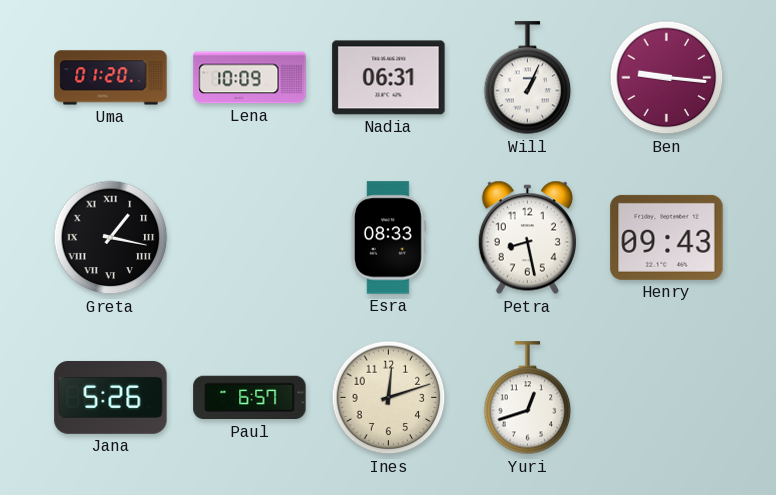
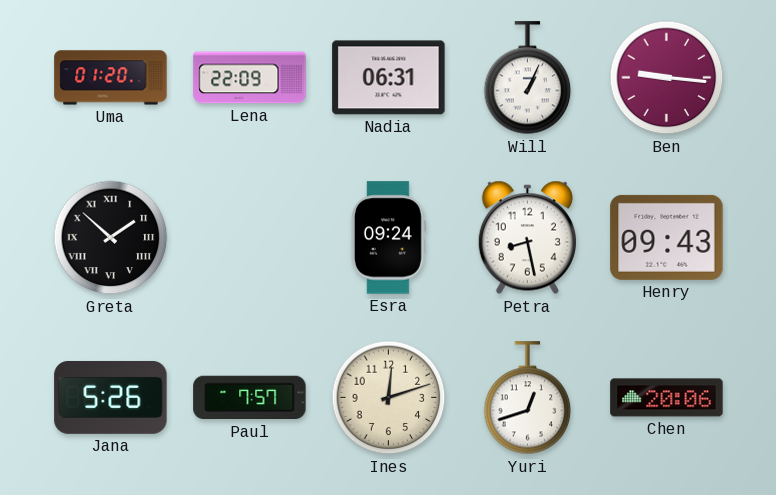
Lena: 10:09 -> 22:09
Greta: 1:17 -> 1:52
Esra: 08:33 -> 09:24
Paul: 6:57 -> 7:57
Chen: none -> 20:06
